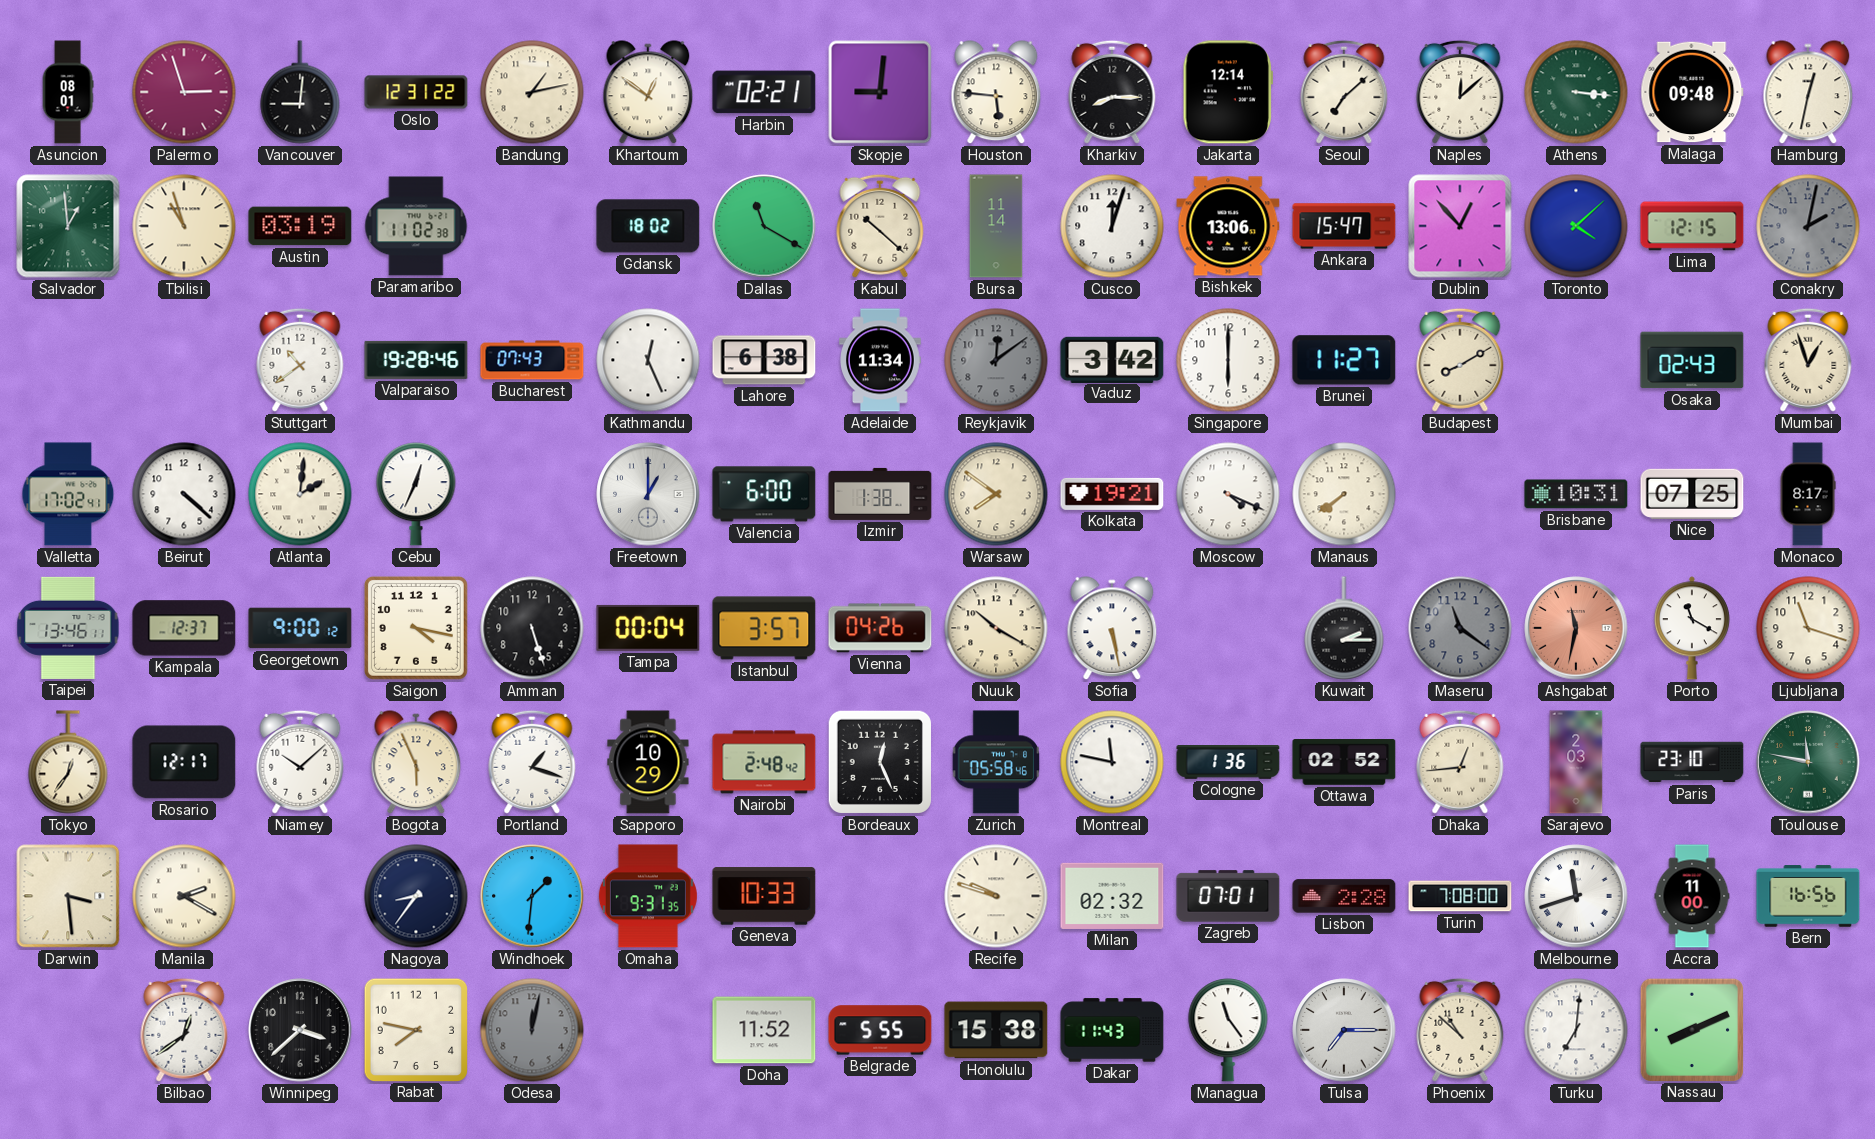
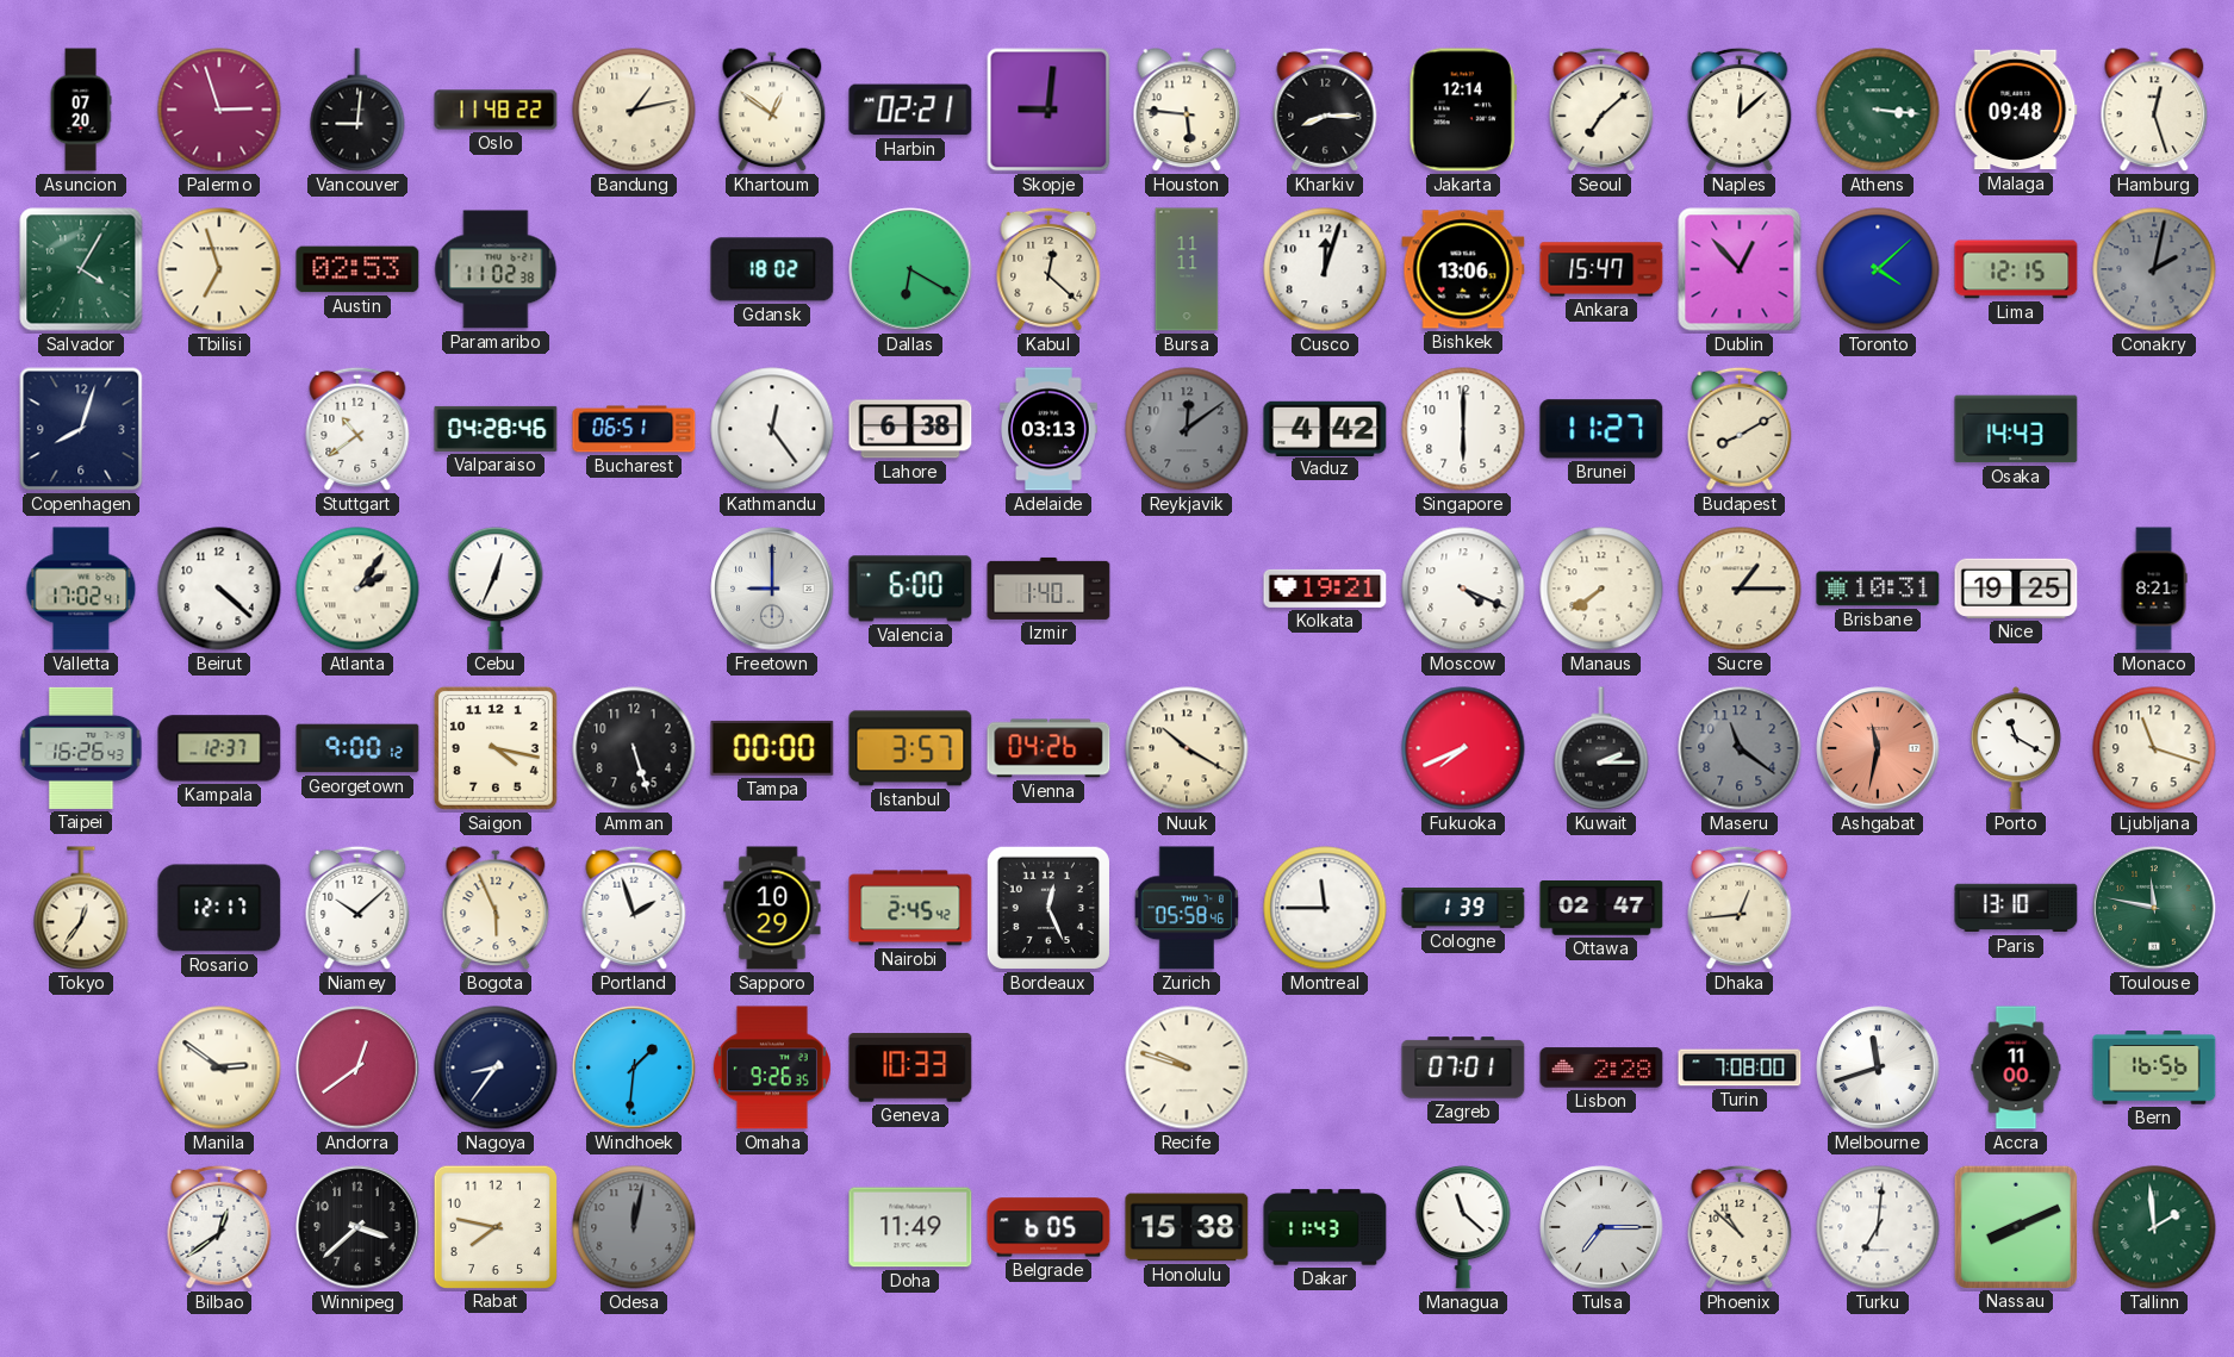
Asuncion: 08:01 -> 07:20
Oslo: 12:31 -> 11:48
Hamburg: 12:32 -> 12:27
Salvador: 12:59 -> 4:05
Tbilisi: 10:57 -> 6:57
Austin: 03:19 -> 02:53
Dallas: 11:20 -> 6:20
Kabul: 10:22 -> 12:22
Bursa: 11:14 -> 11:11
Copenhagen: none -> 8:03
Valparaiso: 19:28 -> 04:28
Bucharest: 07:43 -> 06:51
Kathmandu: 12:26 -> 12:24
Adelaide: 11:34 -> 03:13
Vaduz: 3:42 -> 4:42
Osaka: 02:43 -> 14:43
Mumbai: 12:57 -> none
Atlanta: 2:01 -> 2:06
Freetown: 1:00 -> 9:00
Izmir: 1:38 -> 1:40
Warsaw: 7:51 -> none
Sucre: none -> 1:15
Nice: 07:25 -> 19:25
Monaco: 8:17 -> 8:21
Taipei: 13:46 -> 16:26
Tampa: 00:04 -> 00:00
Sofia: 5:28 -> none
Fukuoka: none -> 7:41
Portland: 1:18 -> 1:57
Nairobi: 2:48 -> 2:45
Montreal: 11:47 -> 11:45
Cologne: 1:36 -> 1:39
Ottawa: 02:52 -> 02:47
Sarajevo: 2:03 -> none
Paris: 23:10 -> 13:10
Darwin: 3:29 -> none
Manila: 2:20 -> 2:51
Andorra: none -> 12:39
Omaha: 9:31 -> 9:26
Milan: 02:32 -> none
Doha: 11:52 -> 11:49
Belgrade: 5:55 -> 6:05
Managua: 11:24 -> 11:22
Tallinn: none -> 1:59
